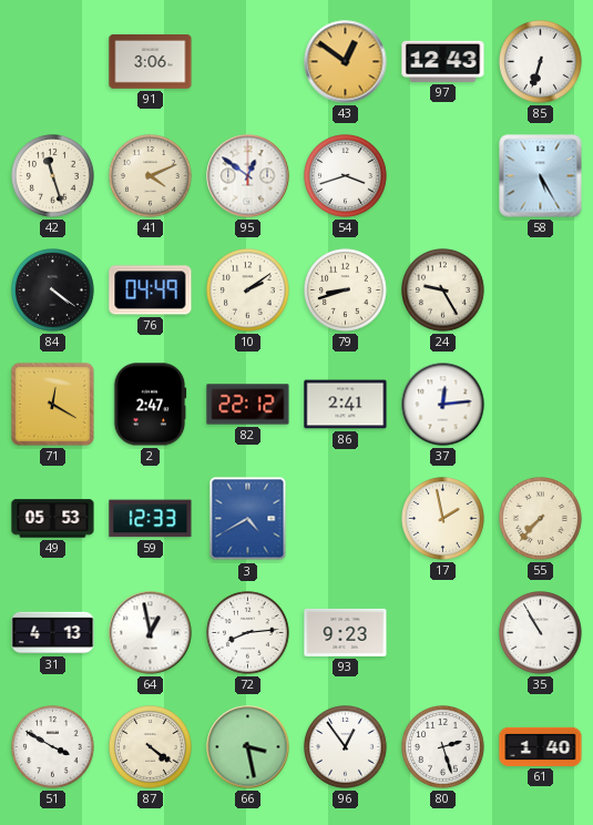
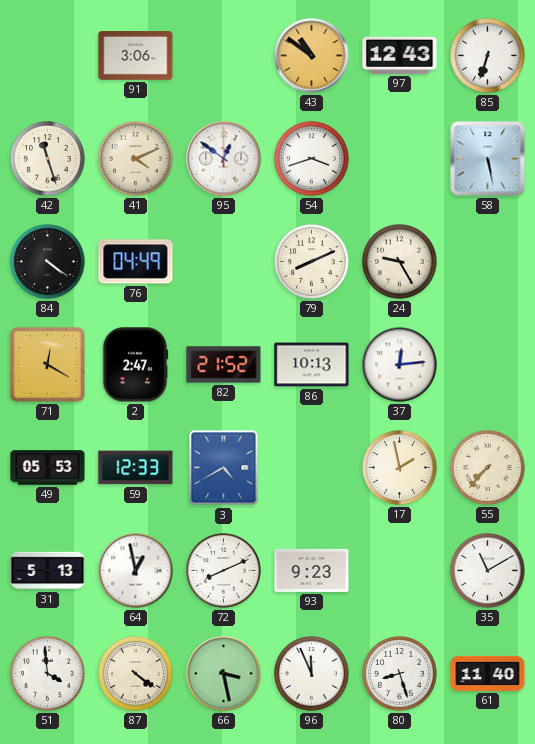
43: 12:51 -> 10:51
58: 5:25 -> 5:28
10: 2:09 -> none
79: 8:42 -> 8:11
82: 22:12 -> 21:52
86: 2:41 -> 10:13
31: 4:13 -> 5:13
72: 8:14 -> 8:11
35: 10:55 -> 11:10
51: 3:50 -> 3:59
96: 12:54 -> 11:56
80: 2:27 -> 8:27
61: 1:40 -> 11:40
